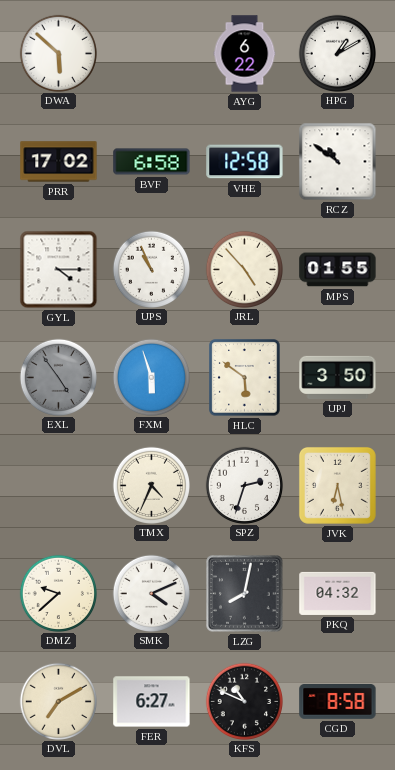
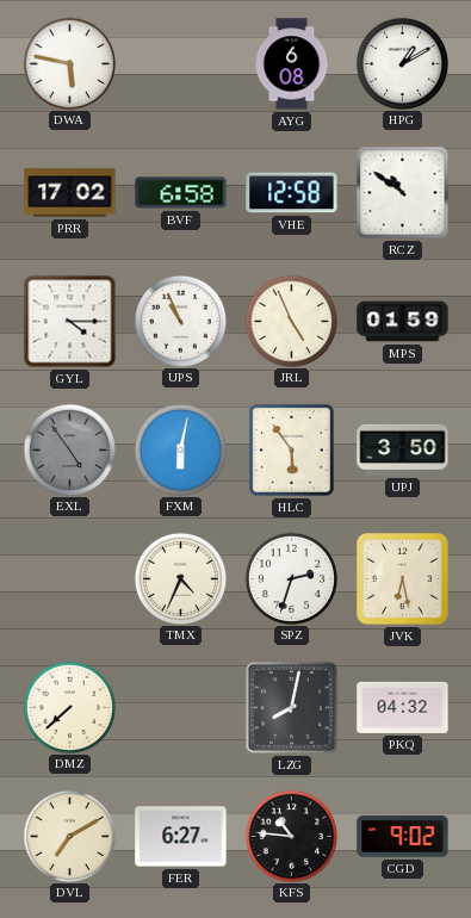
DWA: 5:52 -> 5:47
AYG: 6:22 -> 6:08
JRL: 4:53 -> 4:56
MPS: 01:55 -> 01:59
FXM: 5:57 -> 6:02
HLC: 5:51 -> 5:54
DMZ: 9:38 -> 7:38
SMK: 4:11 -> none
KFS: 10:49 -> 10:46
CGD: 8:58 -> 9:02
